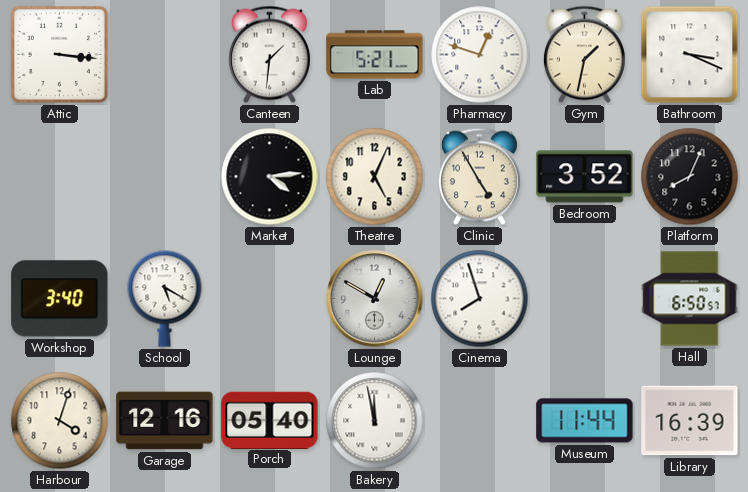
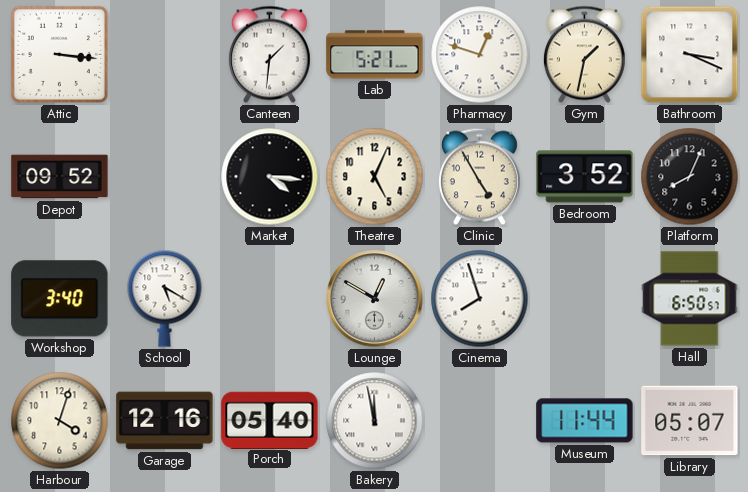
Depot: none -> 09:52
Market: 4:14 -> 4:16
Library: 16:39 -> 05:07
